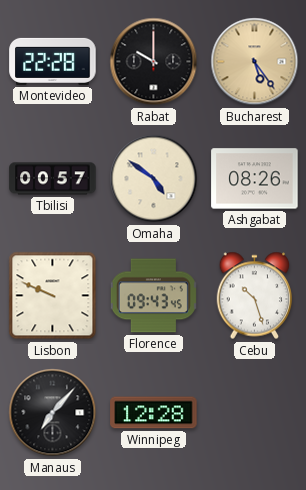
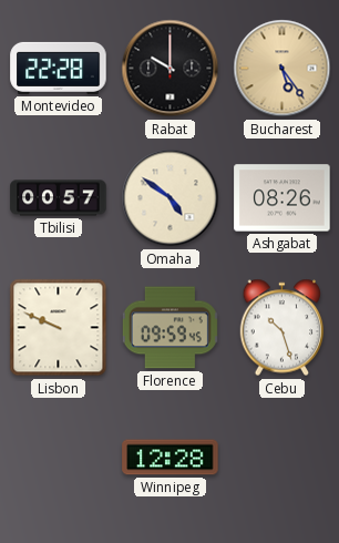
Florence: 09:43 -> 09:59
Manaus: 7:07 -> none
